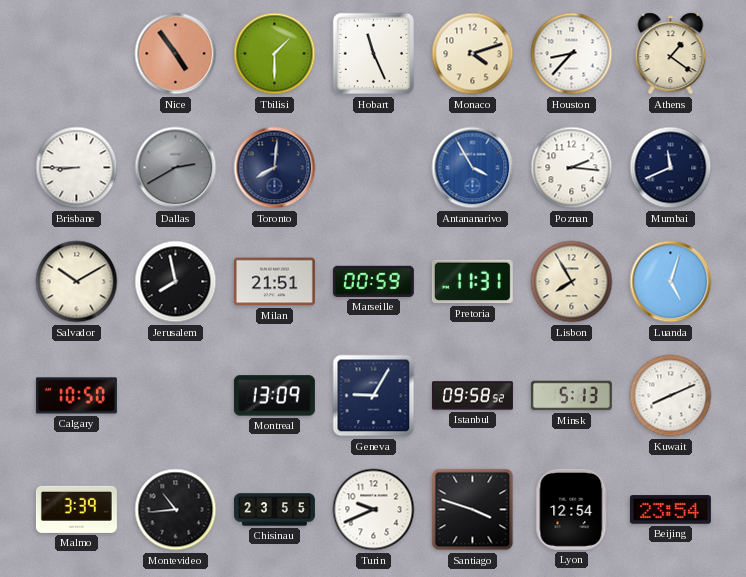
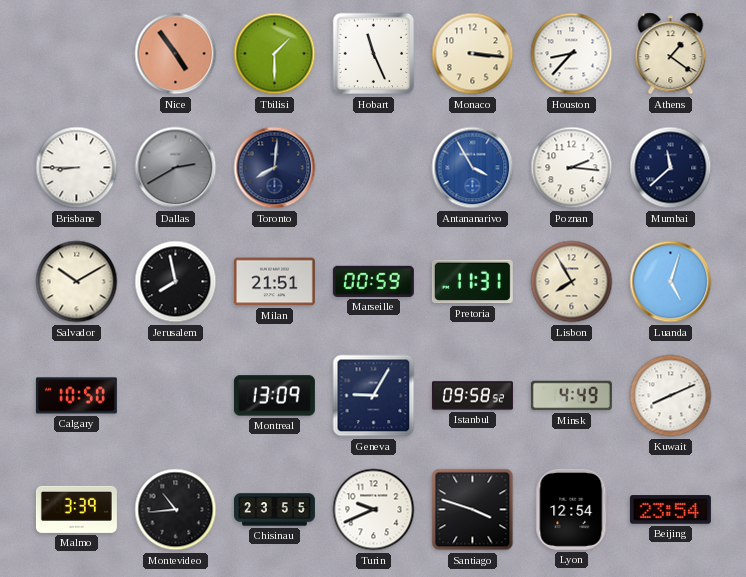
Monaco: 4:12 -> 3:16
Mumbai: 11:41 -> 11:38
Minsk: 5:13 -> 4:49
